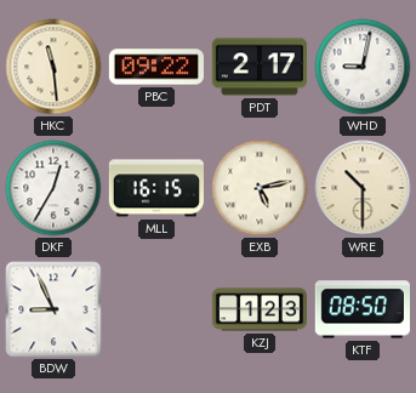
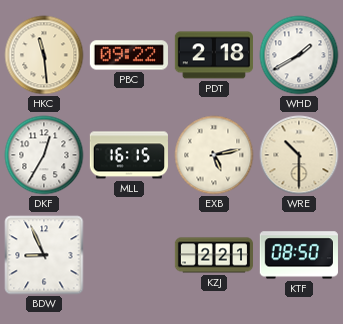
PDT: 2:17 -> 2:18
WHD: 9:02 -> 1:40
KZJ: 1:23 -> 2:21
